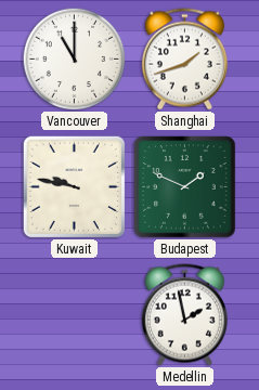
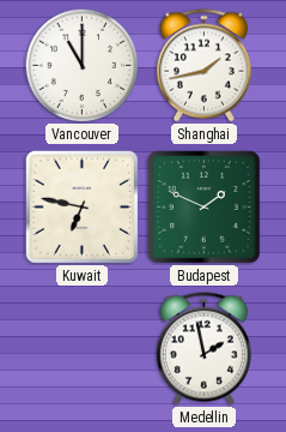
Shanghai: 1:42 -> 1:43
Kuwait: 9:47 -> 6:47
